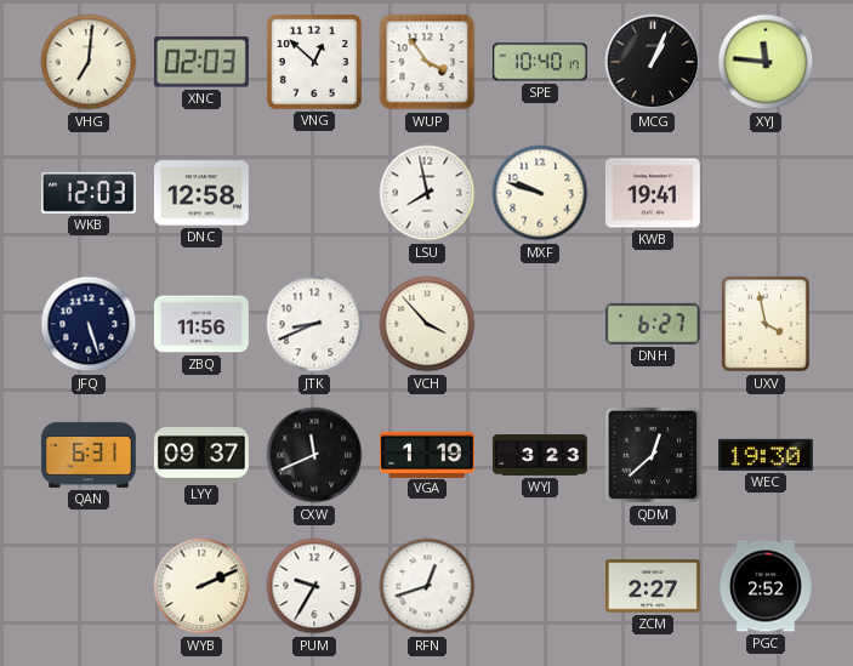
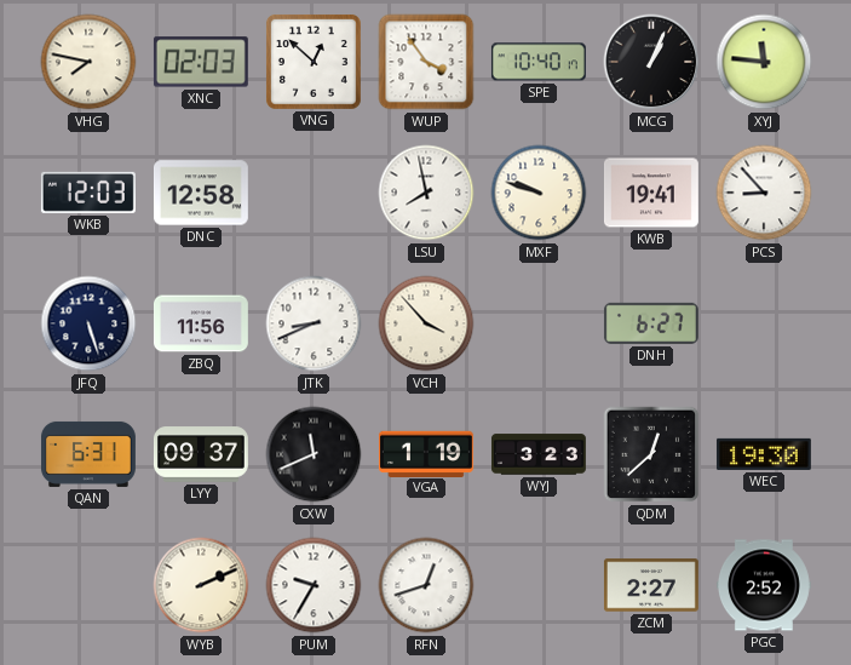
VHG: 7:01 -> 7:47
PCS: none -> 8:53
UXV: 3:58 -> none
